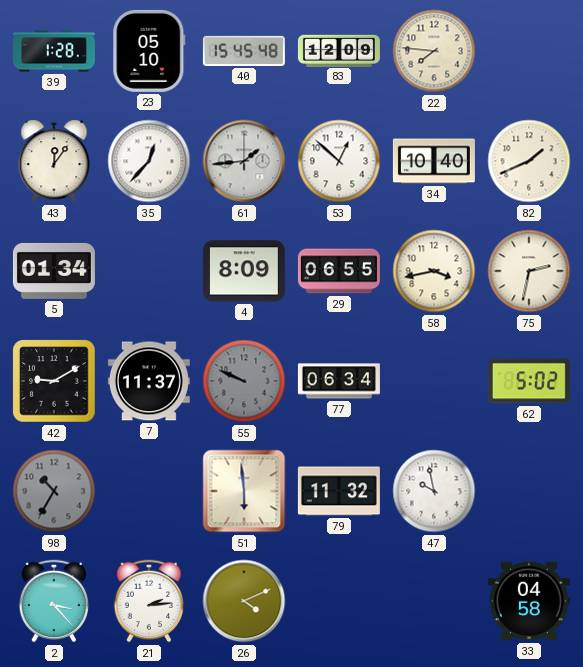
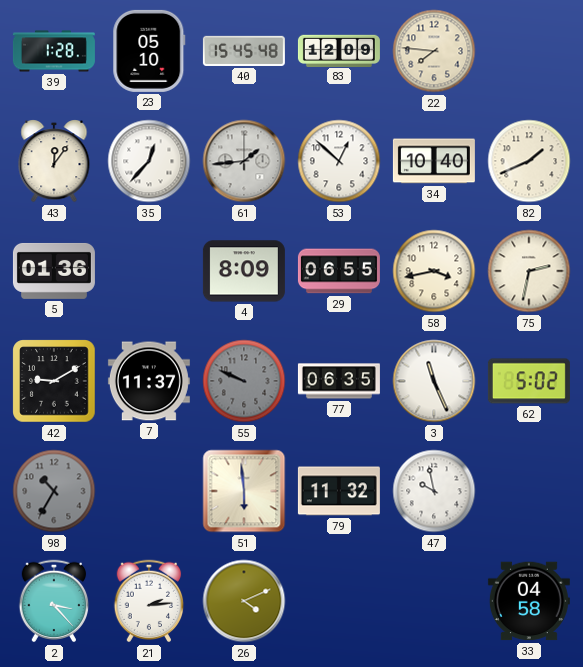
5: 01:34 -> 01:36
77: 06:34 -> 06:35
3: none -> 11:26
